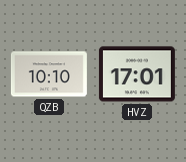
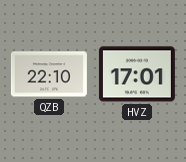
QZB: 10:10 -> 22:10
